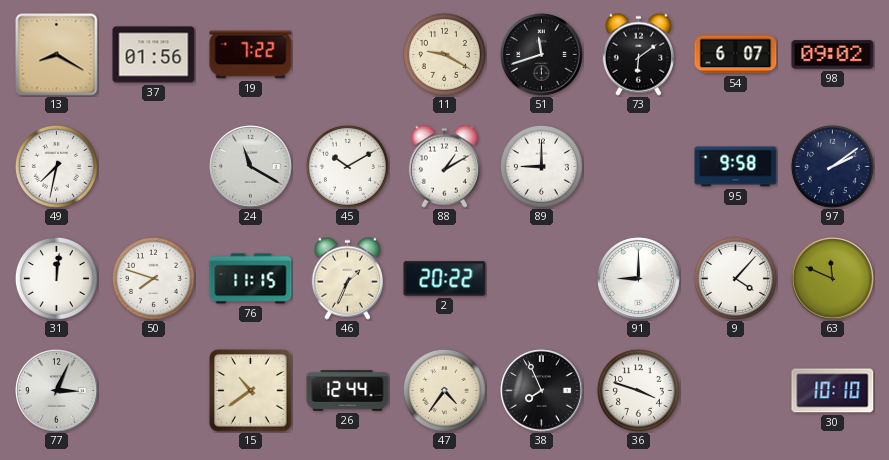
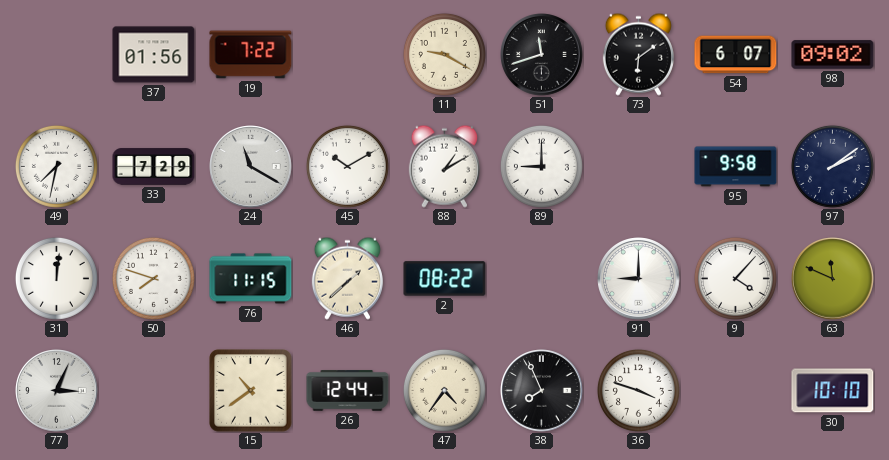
13: 8:20 -> none
33: none -> 7:29
46: 1:34 -> 1:38
2: 20:22 -> 08:22
